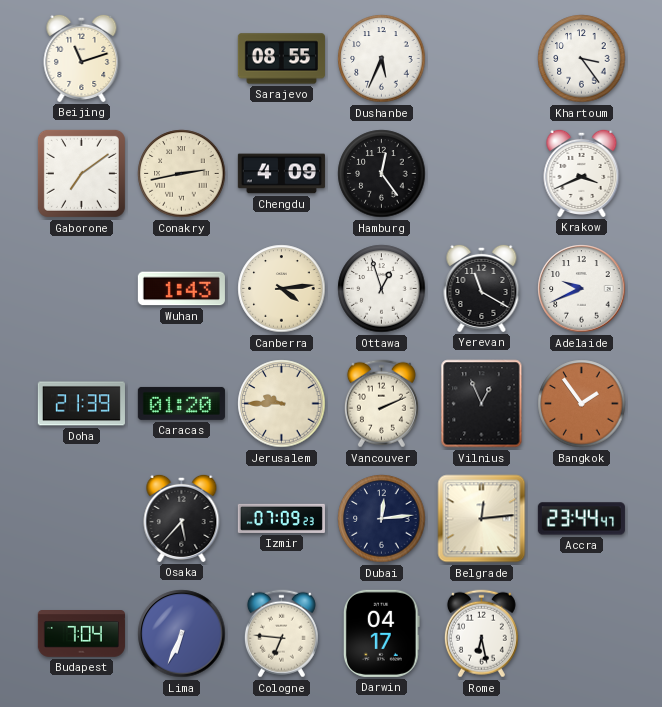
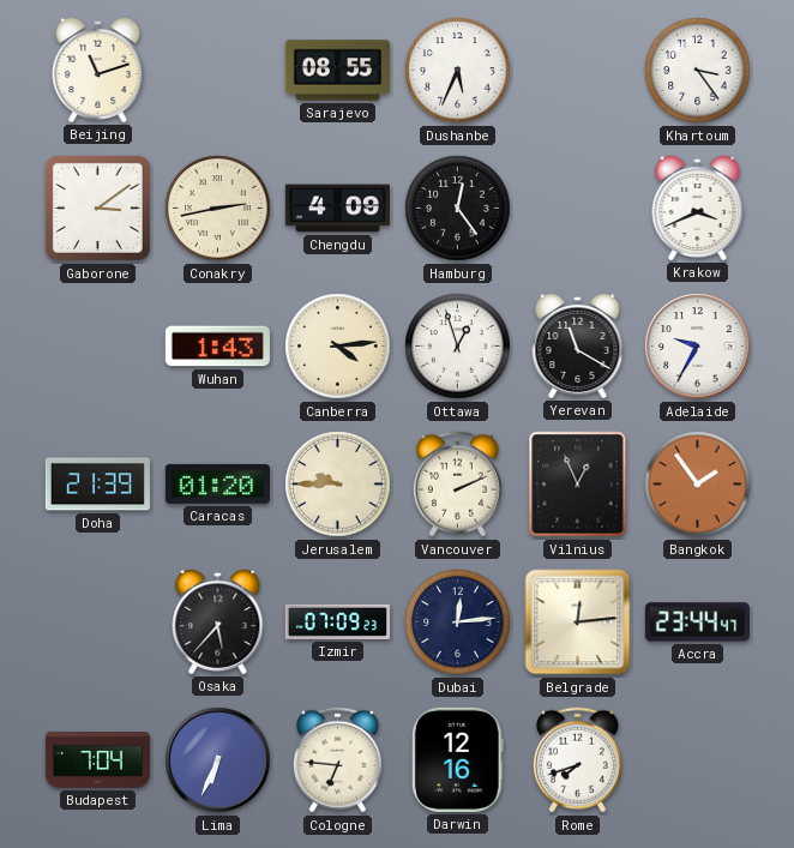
Gaborone: 7:09 -> 3:09
Adelaide: 9:41 -> 9:35
Darwin: 04:17 -> 12:16
Rome: 6:28 -> 7:42
